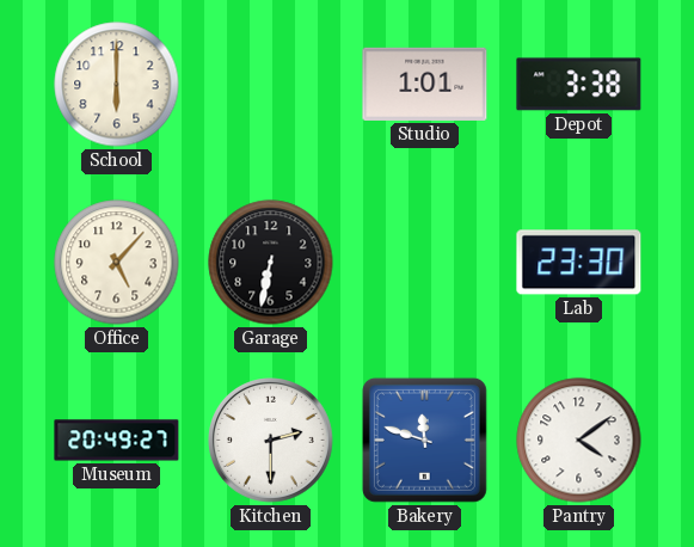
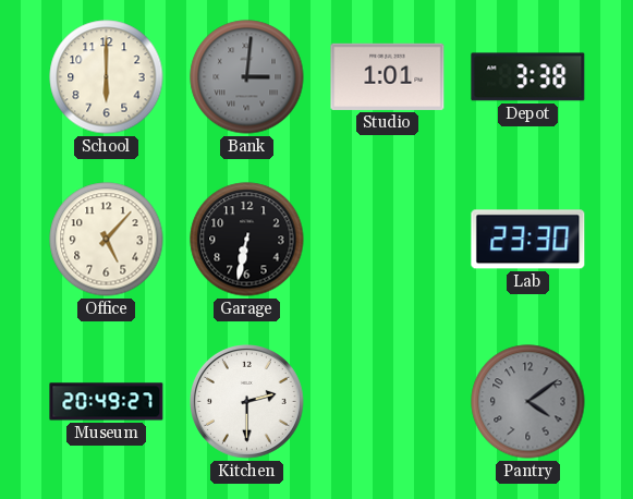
Bank: none -> 3:01
Bakery: 11:48 -> none
Pantry dial: white -> grey
